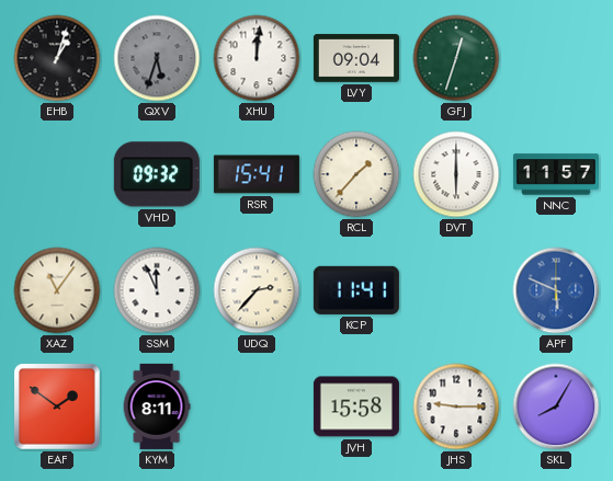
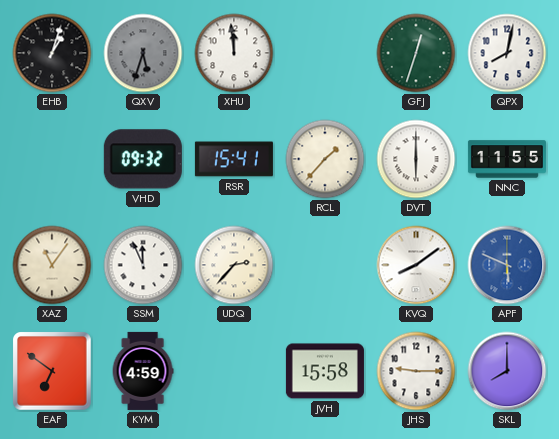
XHU: 12:01 -> 11:59
LVY: 09:04 -> none
QPX: none -> 8:02
NNC: 11:57 -> 11:55
KCP: 11:41 -> none
KVQ: none -> 8:09
EAF: 1:51 -> 6:51
KYM: 8:11 -> 4:59
SKL: 8:05 -> 8:00
